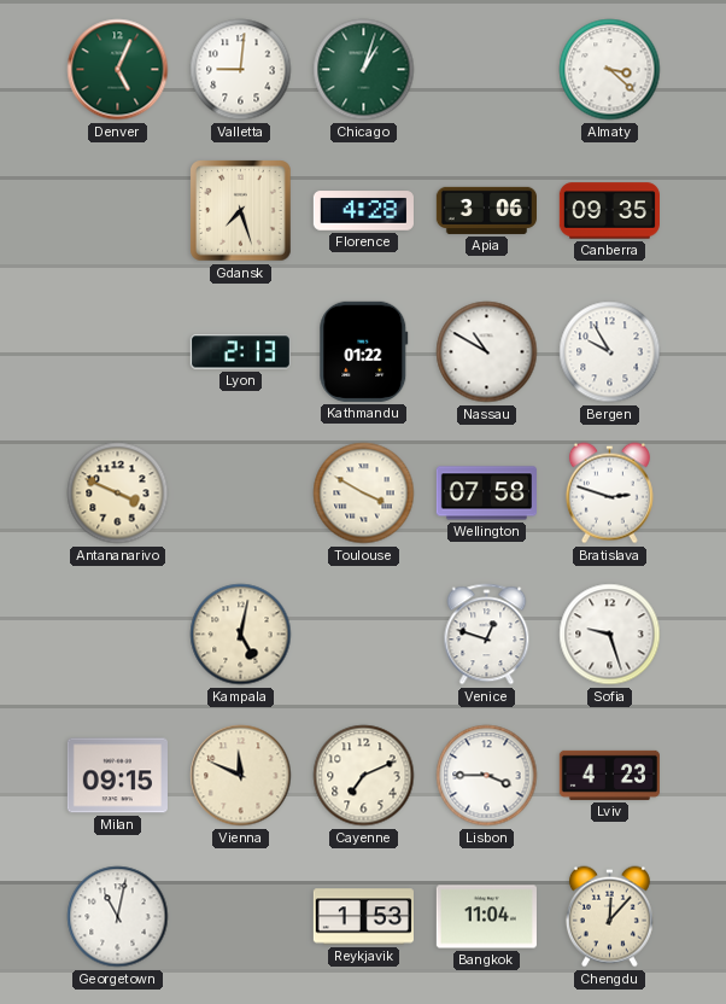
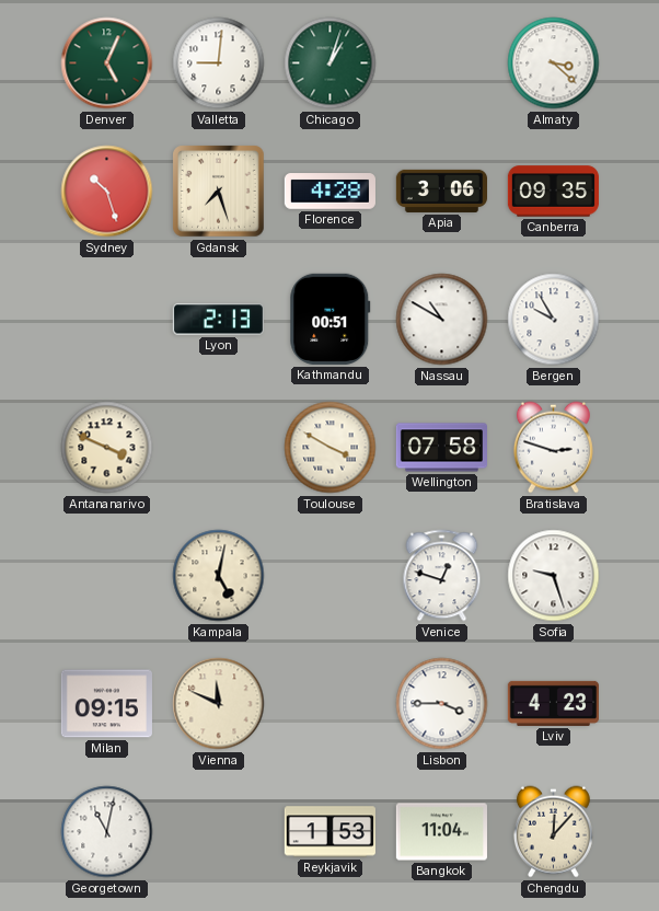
Sydney: none -> 10:27
Kathmandu: 01:22 -> 00:51
Cayenne: 7:11 -> none
